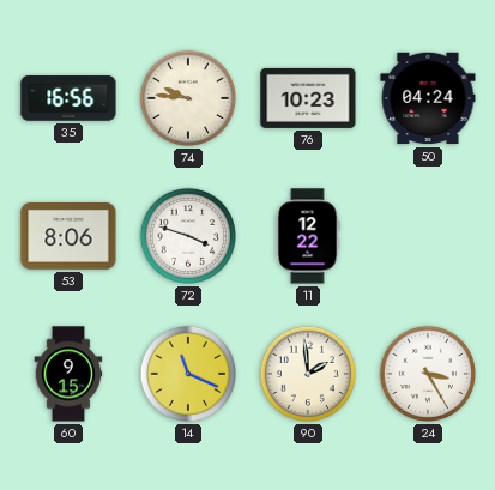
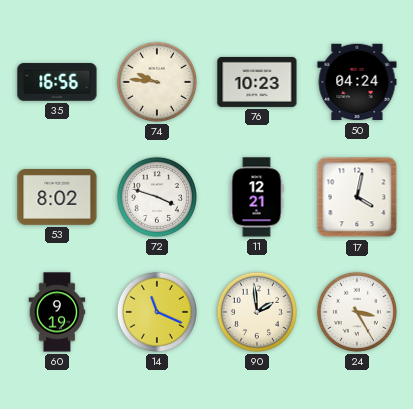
53: 8:06 -> 8:02
11: 12:22 -> 12:21
17: none -> 4:02
60: 9:15 -> 9:19
